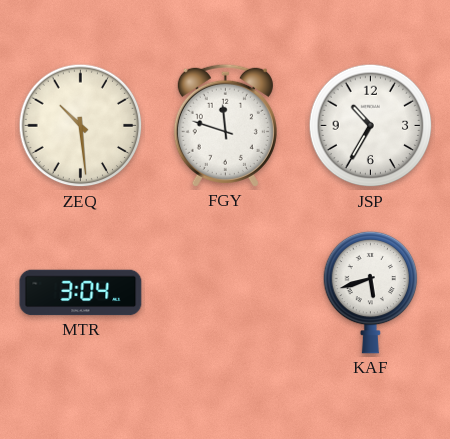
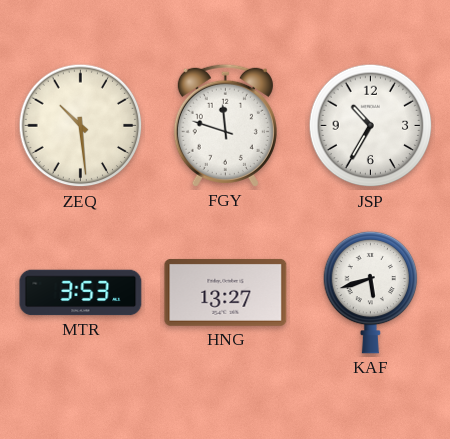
MTR: 3:04 -> 3:53
HNG: none -> 13:27
